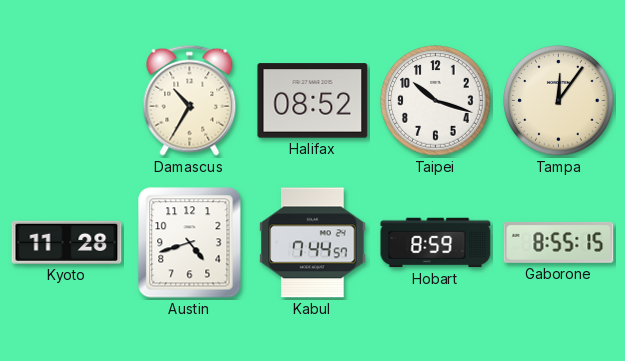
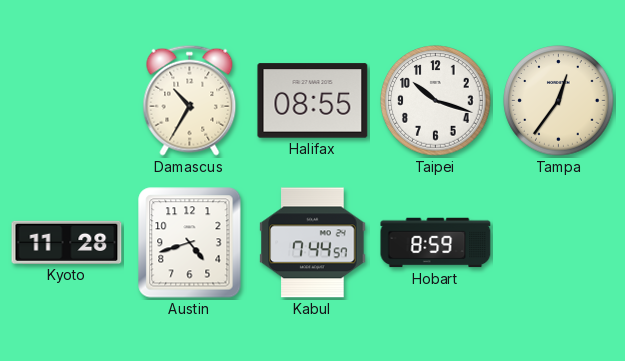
Halifax: 08:52 -> 08:55
Tampa: 12:06 -> 12:36
Gaborone: 8:55 -> none
